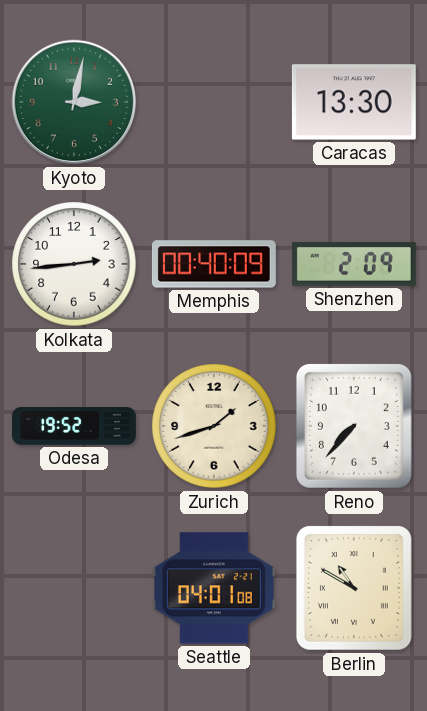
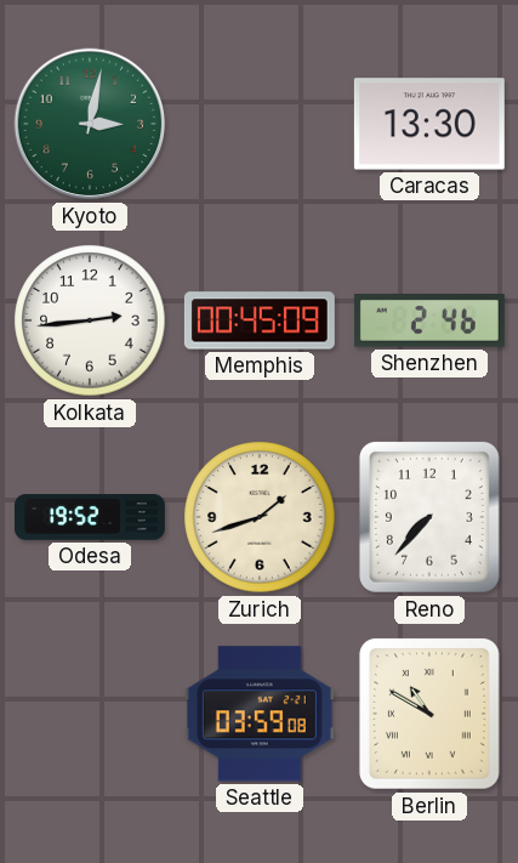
Memphis: 00:40 -> 00:45
Shenzhen: 2:09 -> 2:46
Seattle: 04:01 -> 03:59
